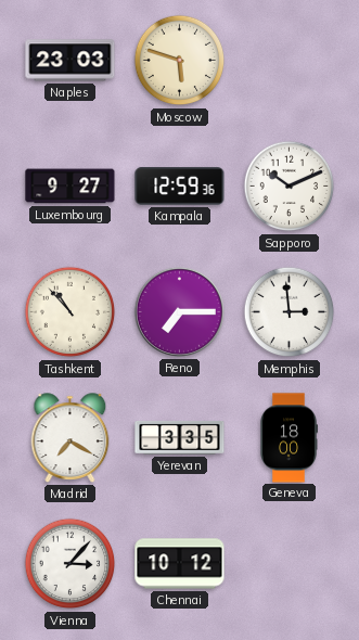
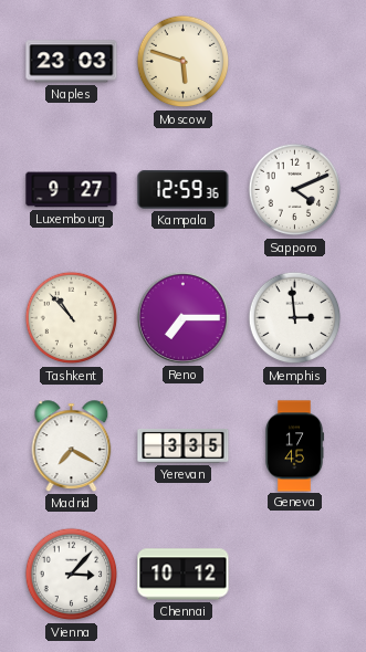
Sapporo: 10:11 -> 4:11
Geneva: 18:00 -> 17:45
